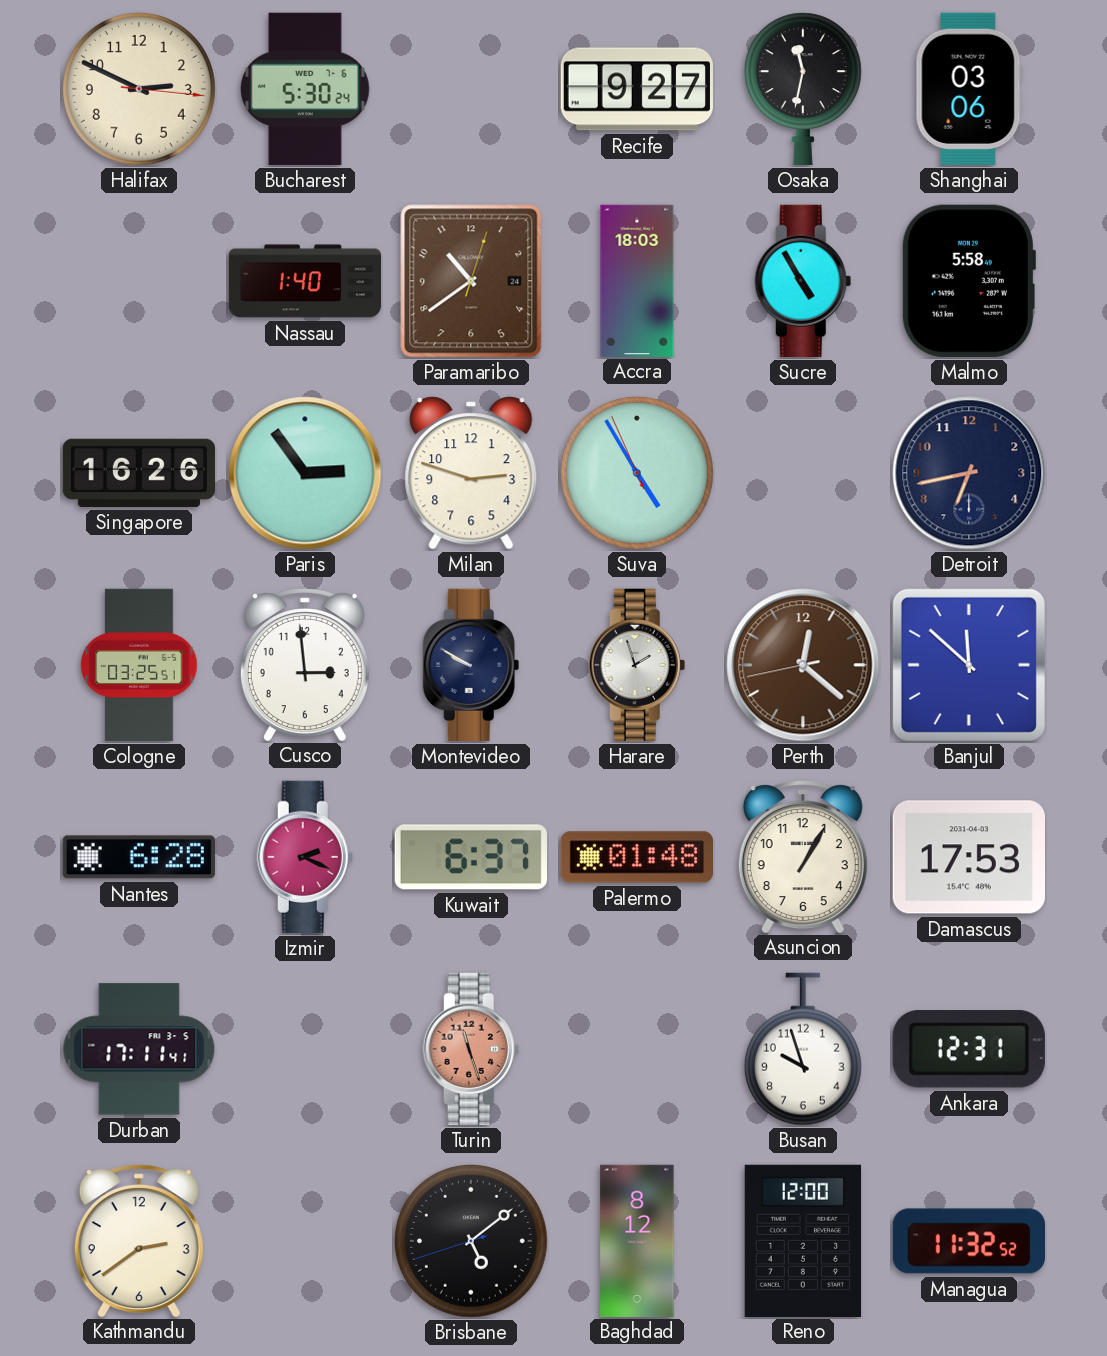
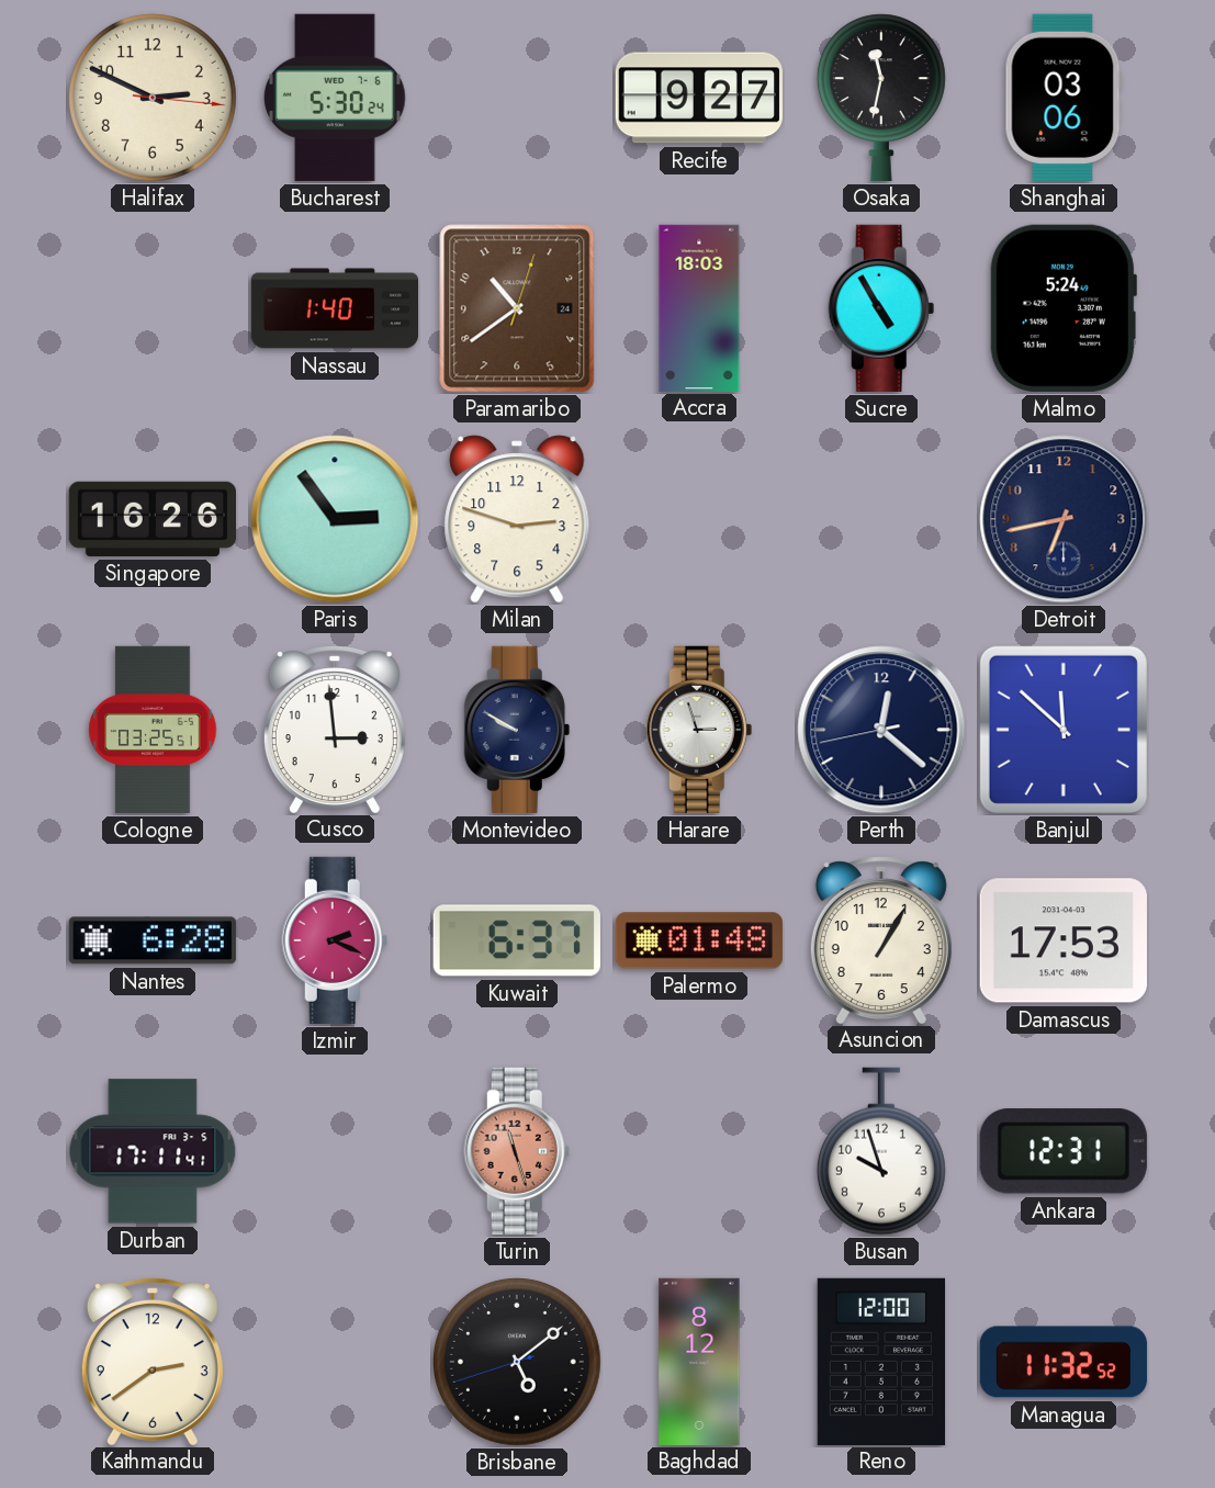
Malmo: 5:58 -> 5:24
Suva: 4:54 -> none
Harare: 1:57 -> 2:57
Perth dial: brown -> navy
